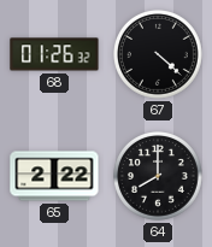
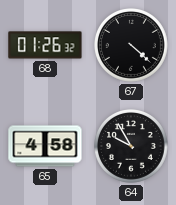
65: 2:22 -> 4:58
64: 8:00 -> 9:55
